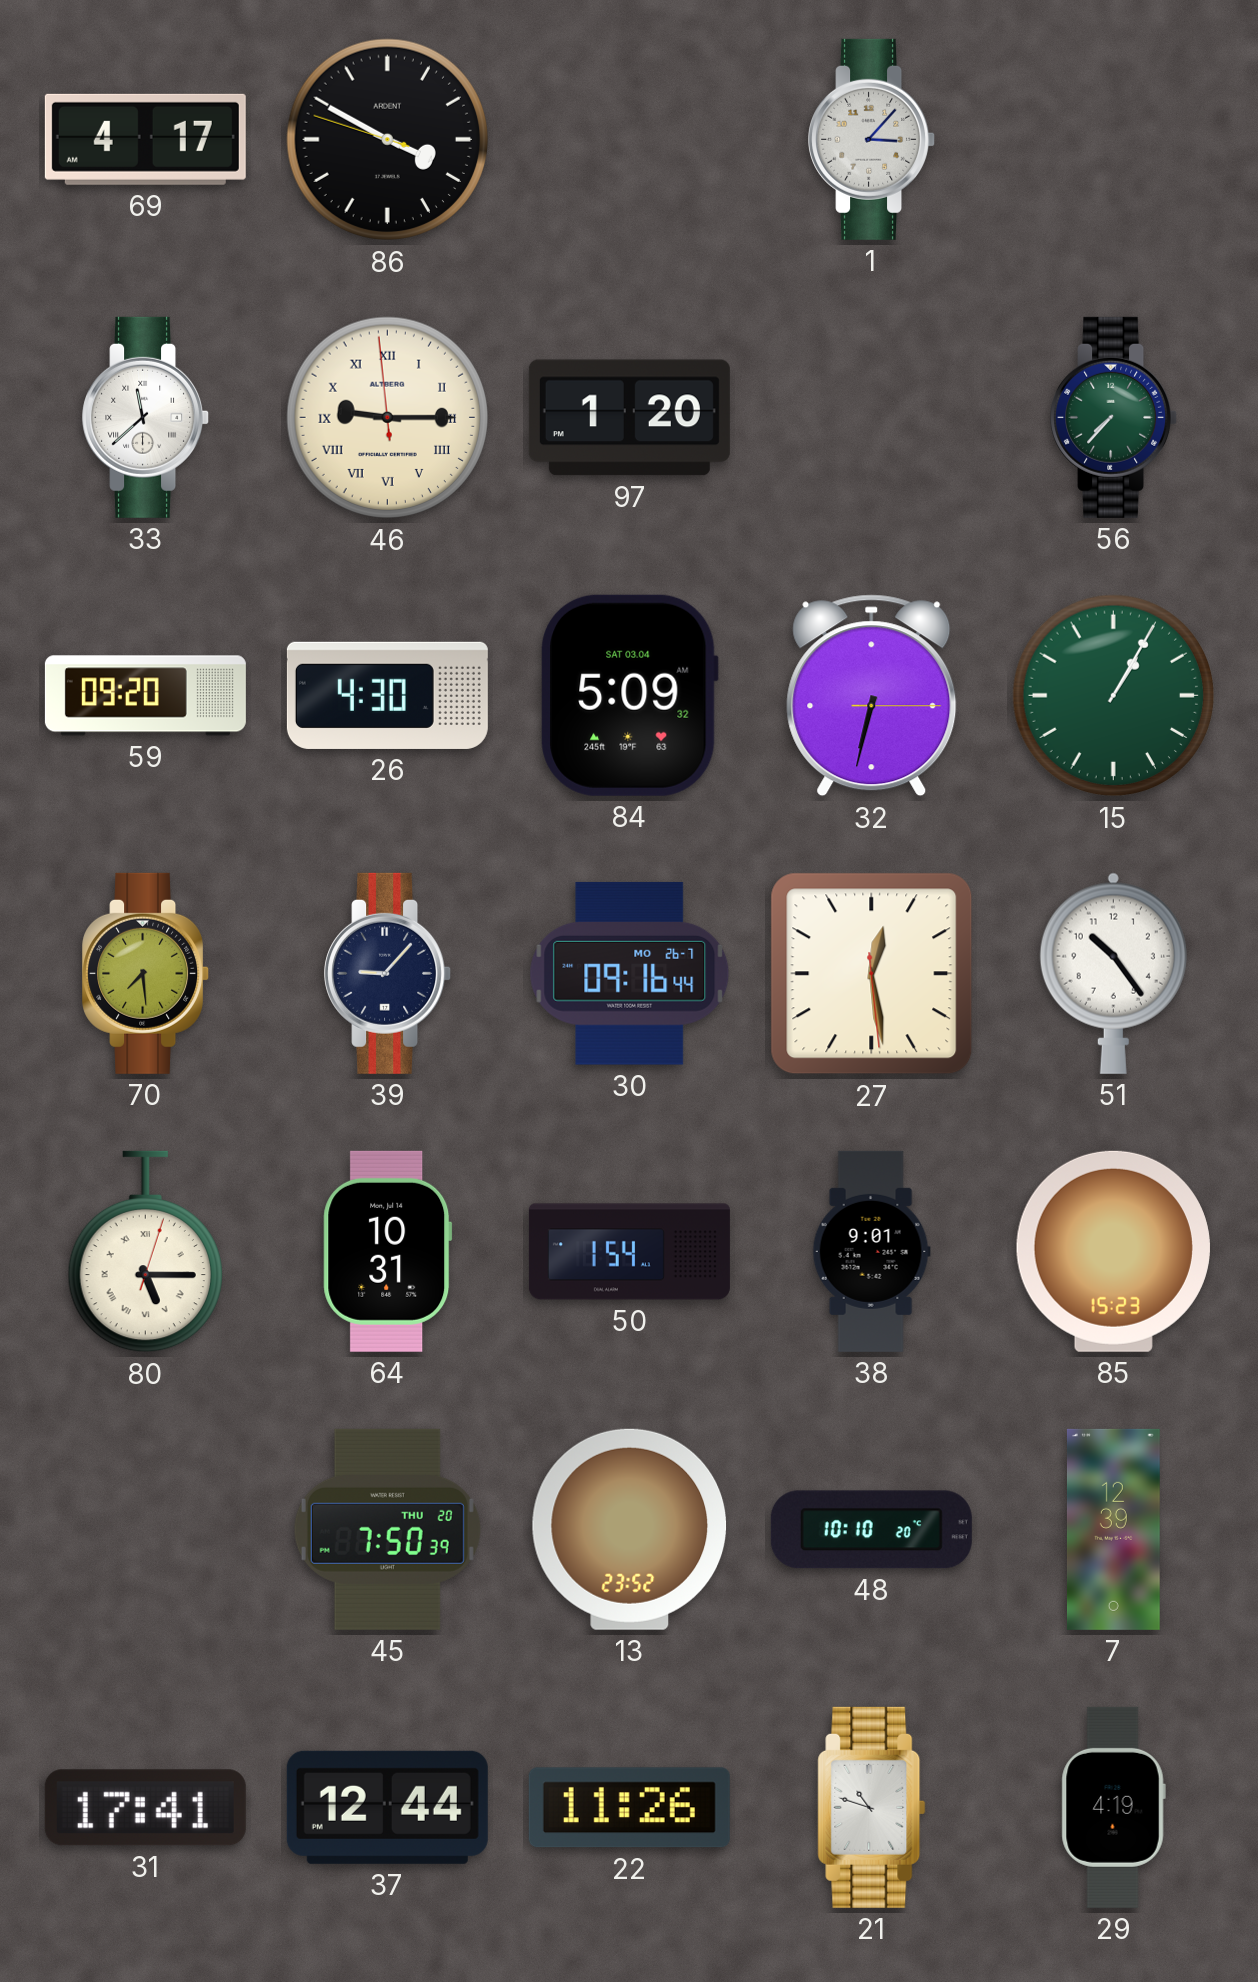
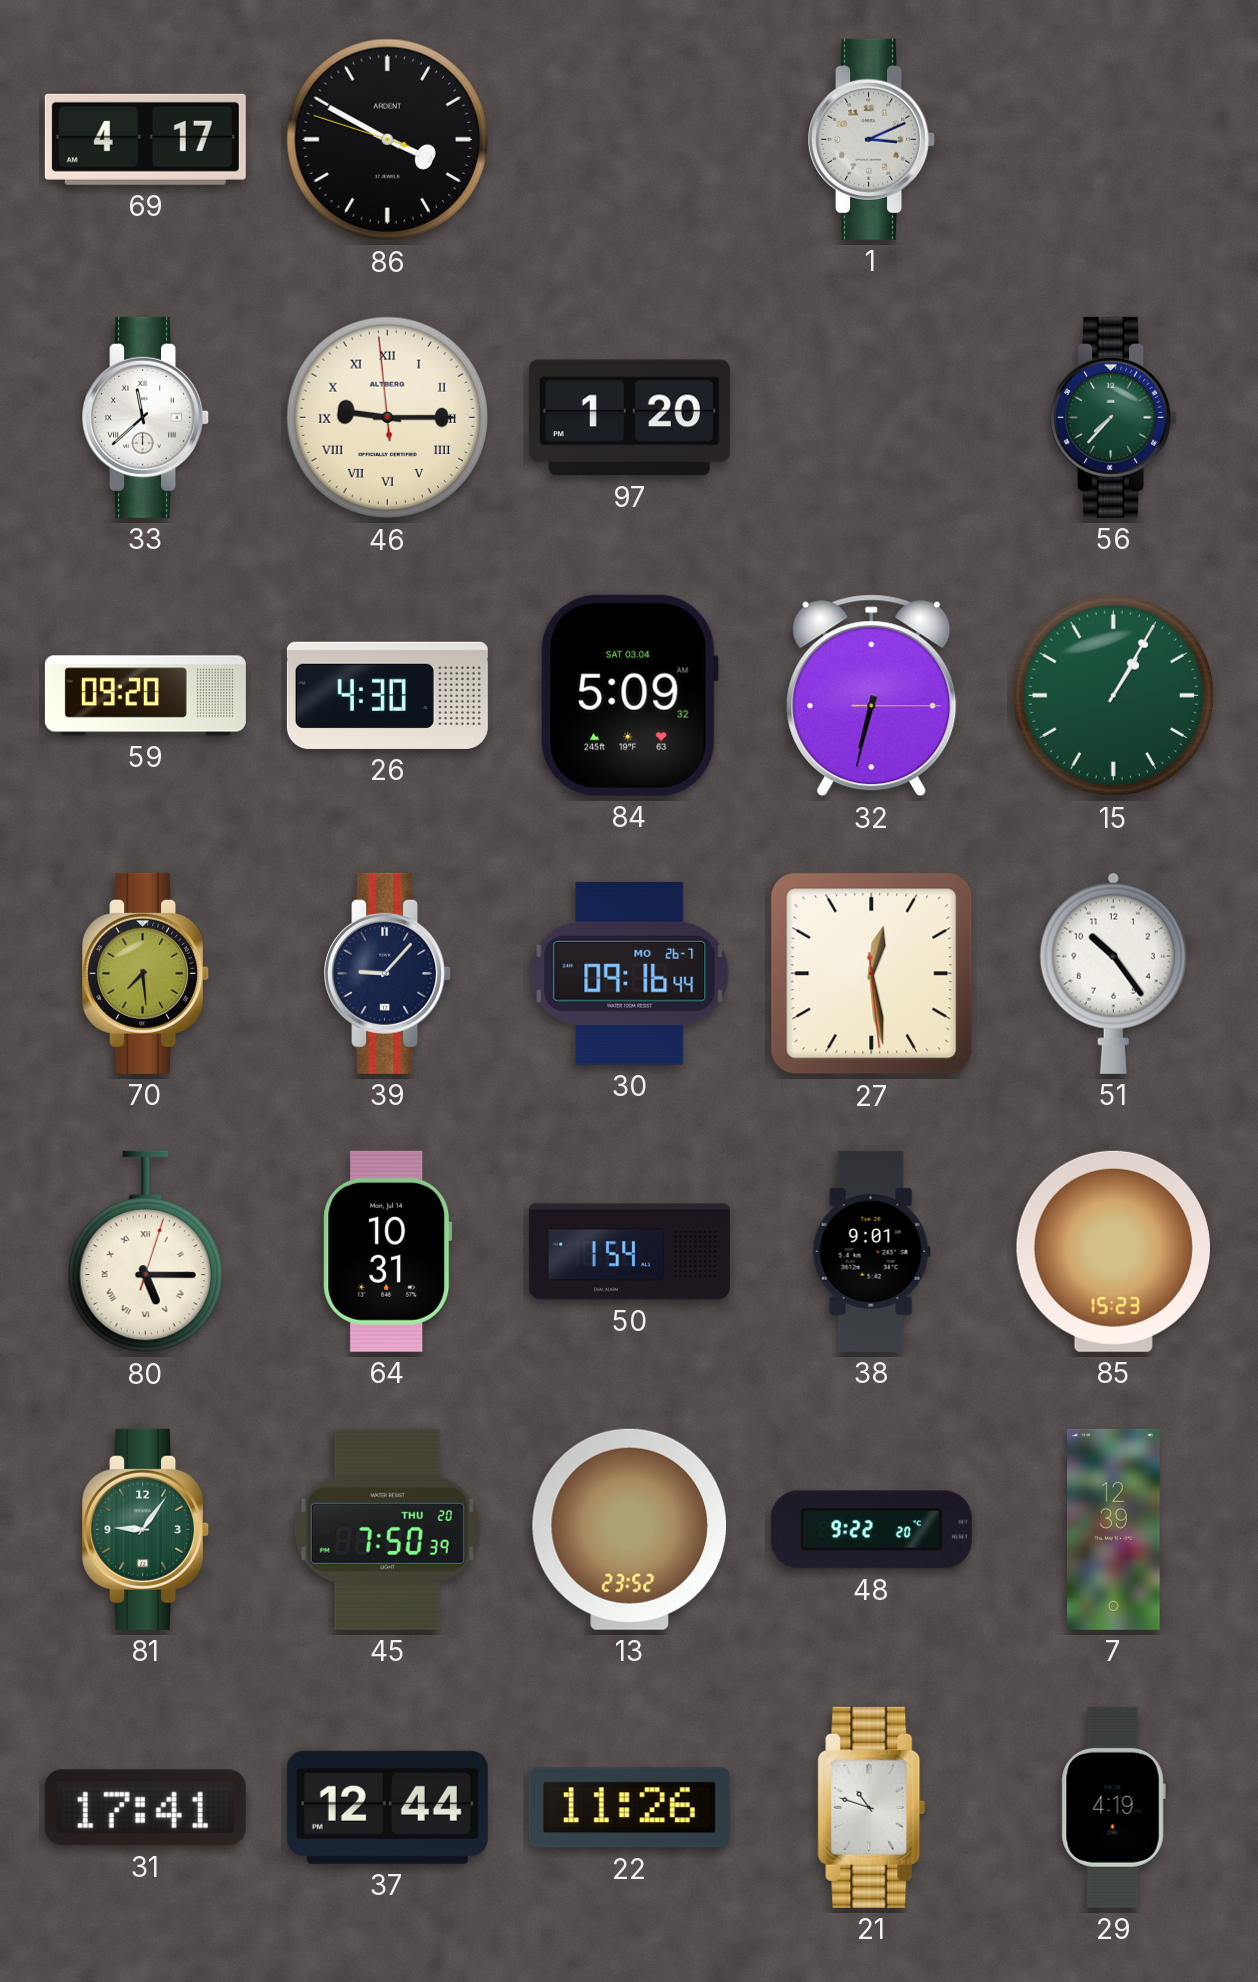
1: 3:07 -> 3:11
81: none -> 9:06
48: 10:10 -> 9:22
